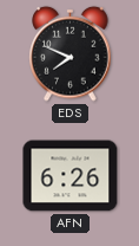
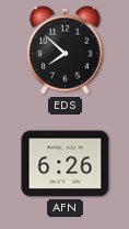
EDS: 7:49 -> 7:52
